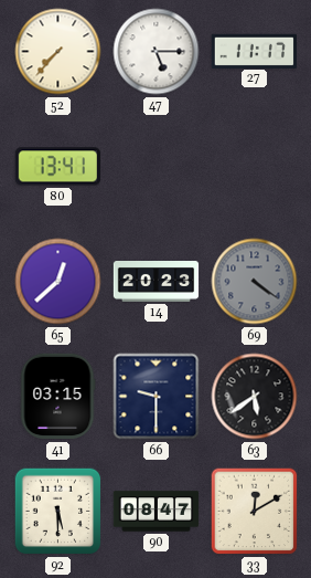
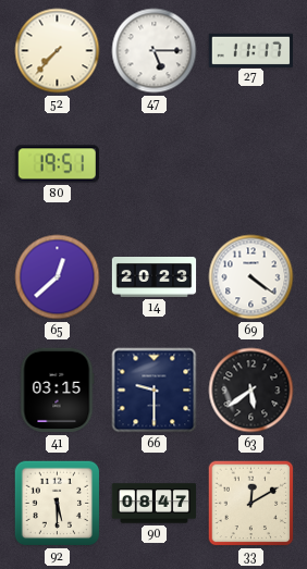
80: 13:41 -> 19:51
69 dial: grey -> white
